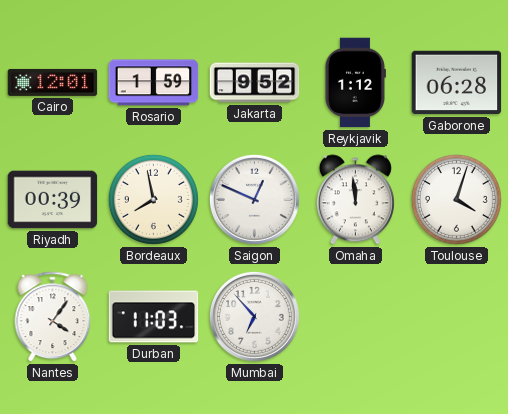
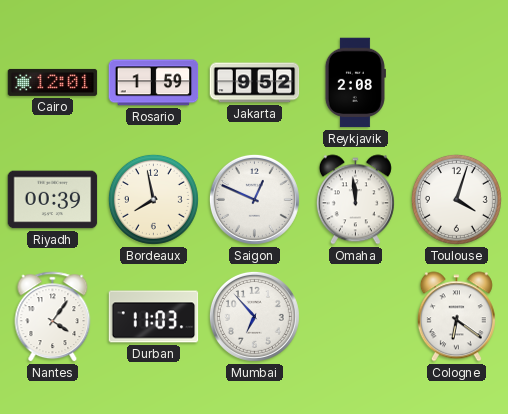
Reykjavik: 1:12 -> 2:08
Gaborone: 06:28 -> none
Cologne: none -> 6:21
